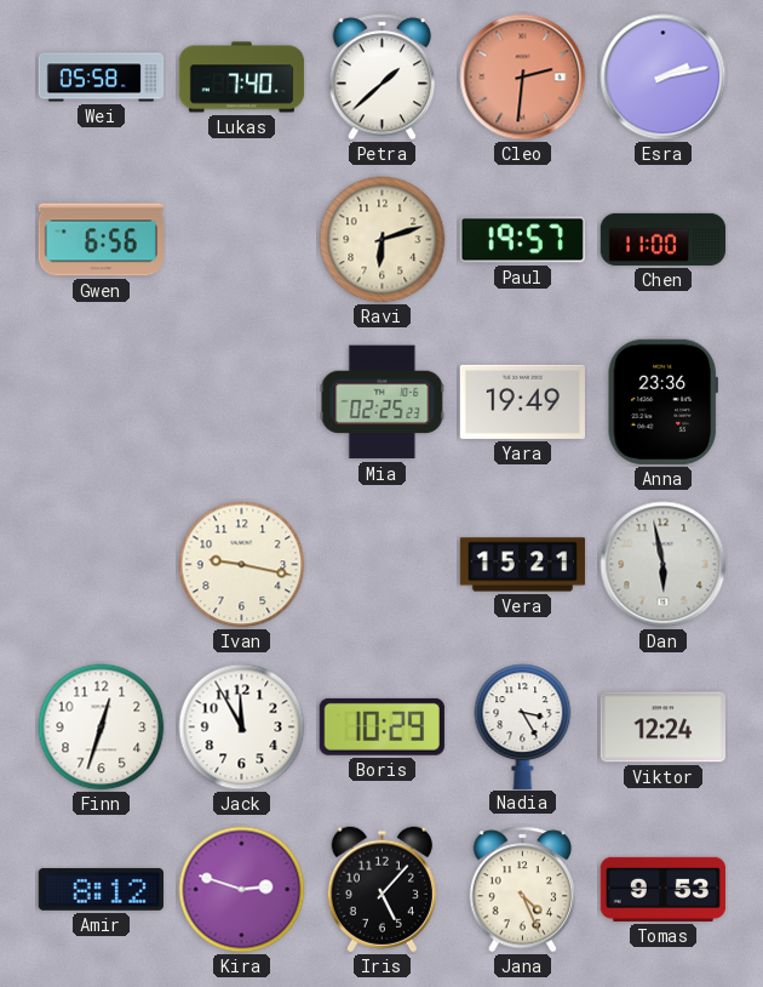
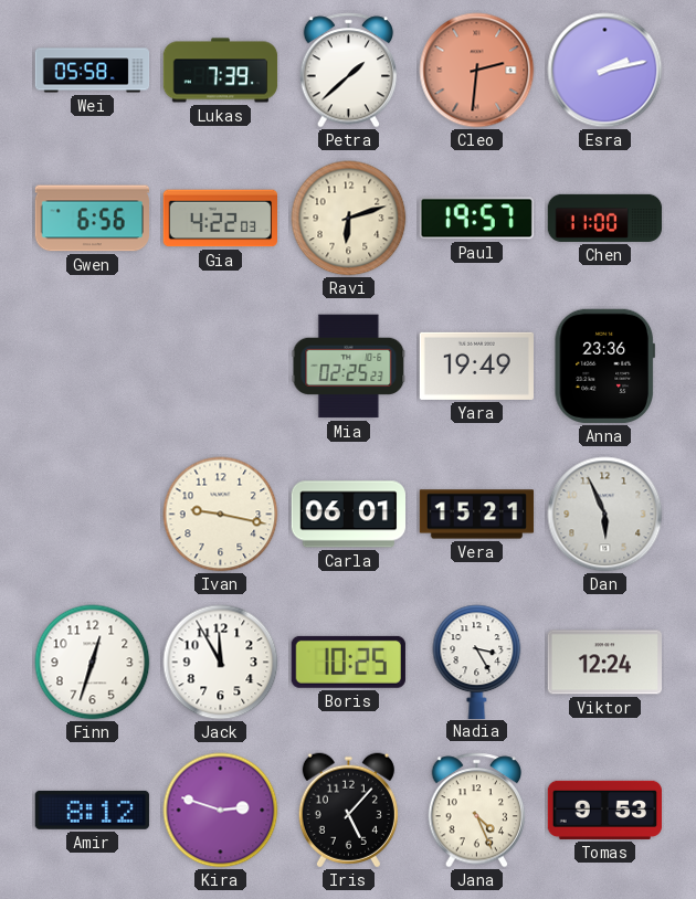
Lukas: 7:40 -> 7:39
Gia: none -> 4:22
Carla: none -> 06:01
Dan: 5:58 -> 5:56
Boris: 10:29 -> 10:25
